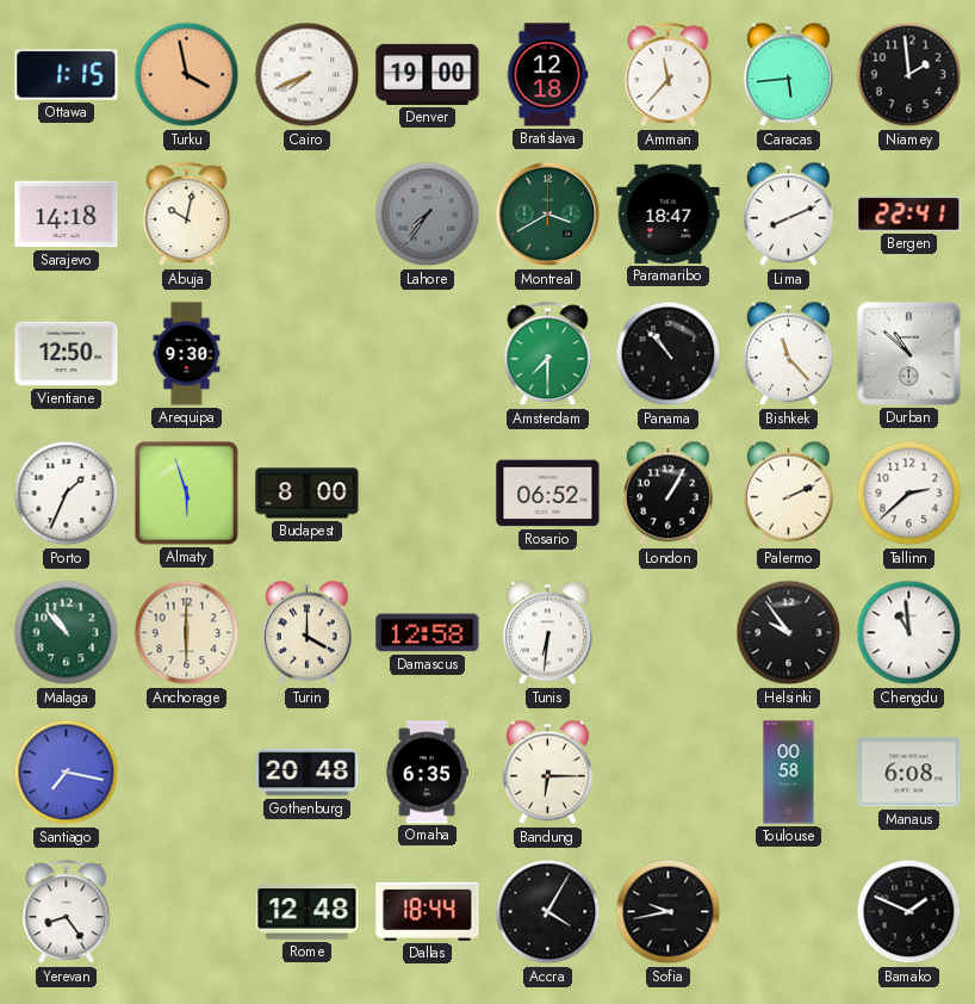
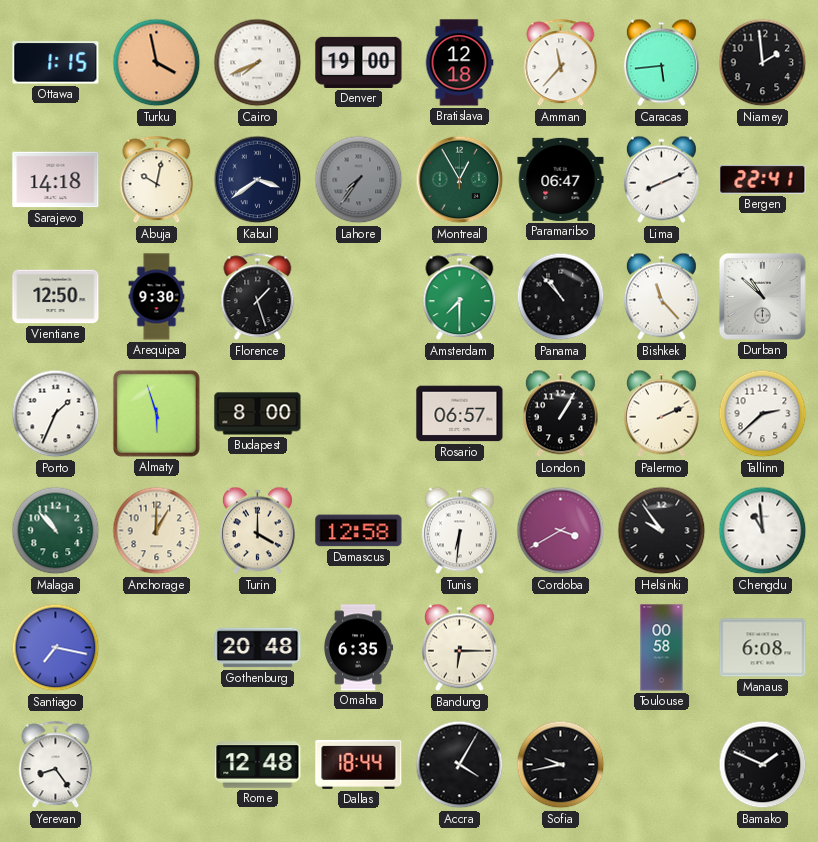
Kabul: none -> 3:39
Montreal: 3:40 -> 12:55
Paramaribo: 18:47 -> 06:47
Florence: none -> 1:27
Rosario: 06:52 -> 06:57
Anchorage: 6:00 -> 1:00
Cordoba: none -> 3:40
